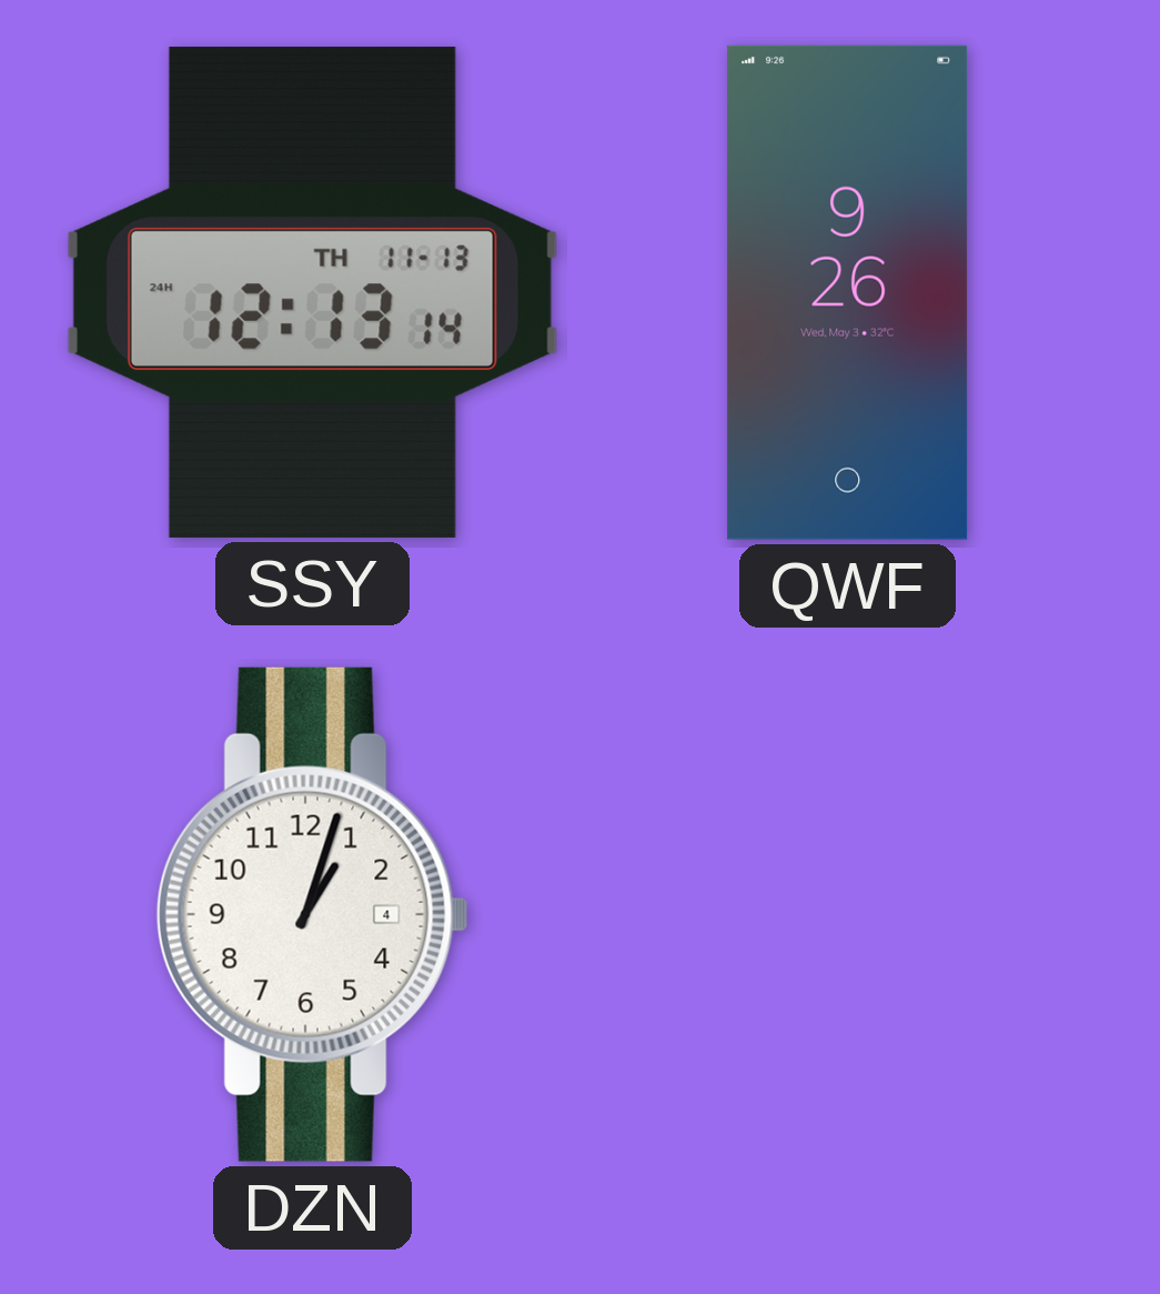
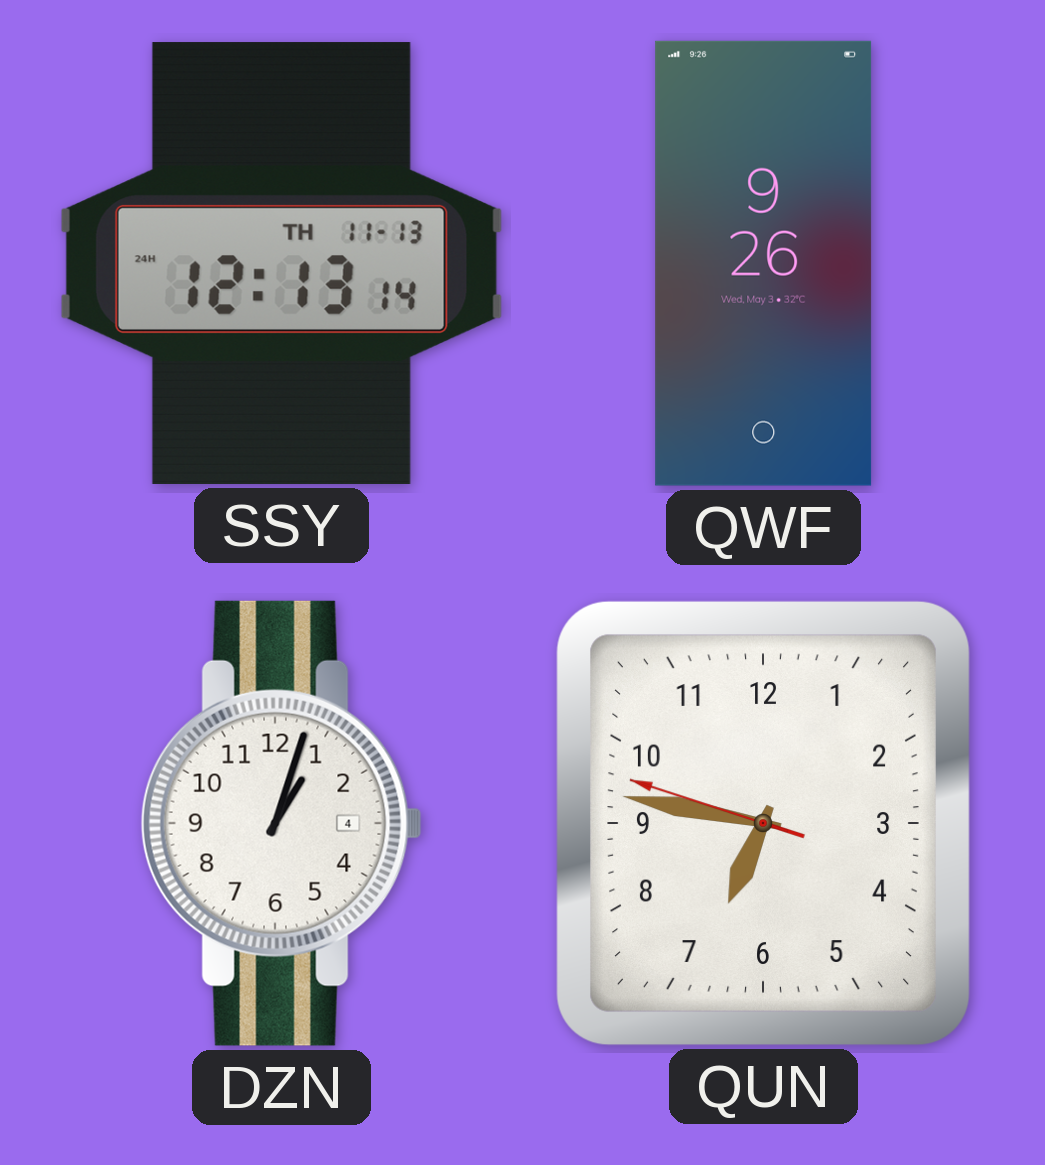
QUN: none -> 6:46
